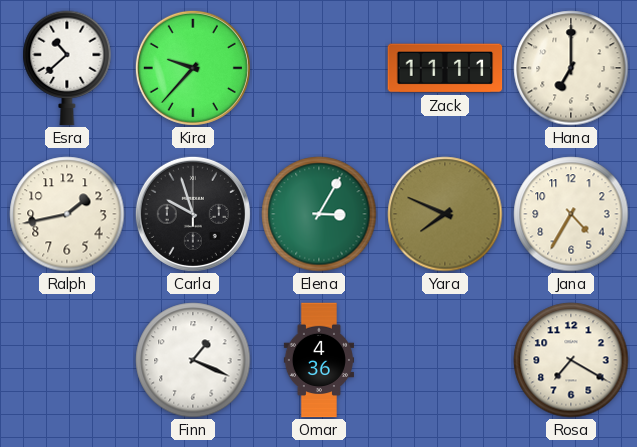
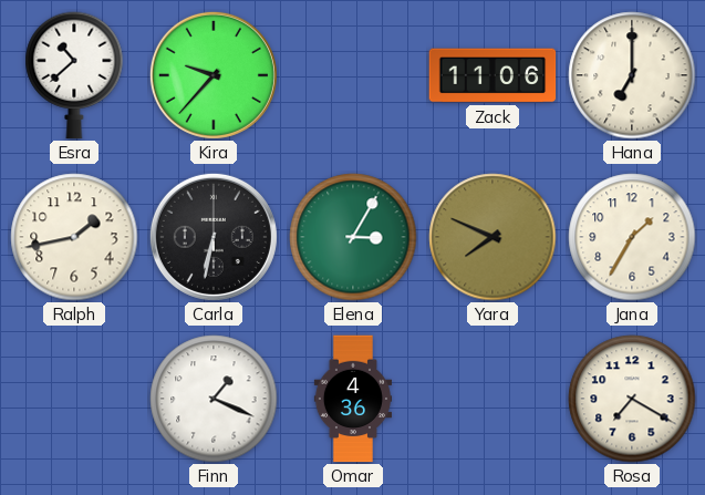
Zack: 11:11 -> 11:06
Carla: 9:57 -> 6:32
Jana: 4:35 -> 1:35
